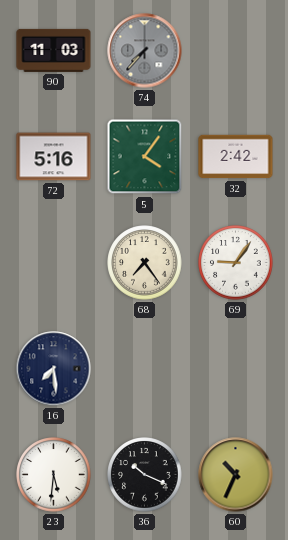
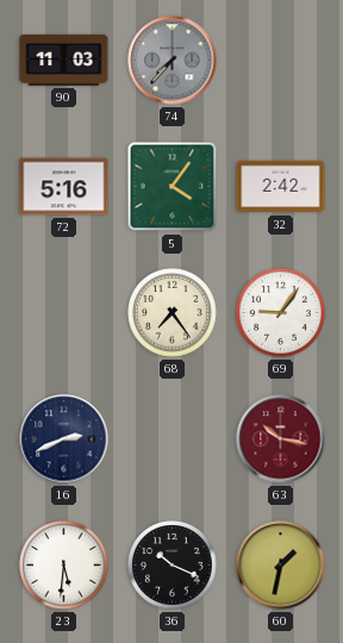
16: 7:29 -> 2:41
63: none -> 10:17
60: 10:34 -> 1:32
